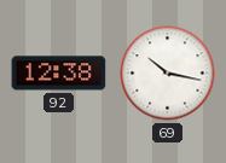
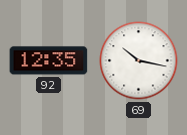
92: 12:38 -> 12:35
